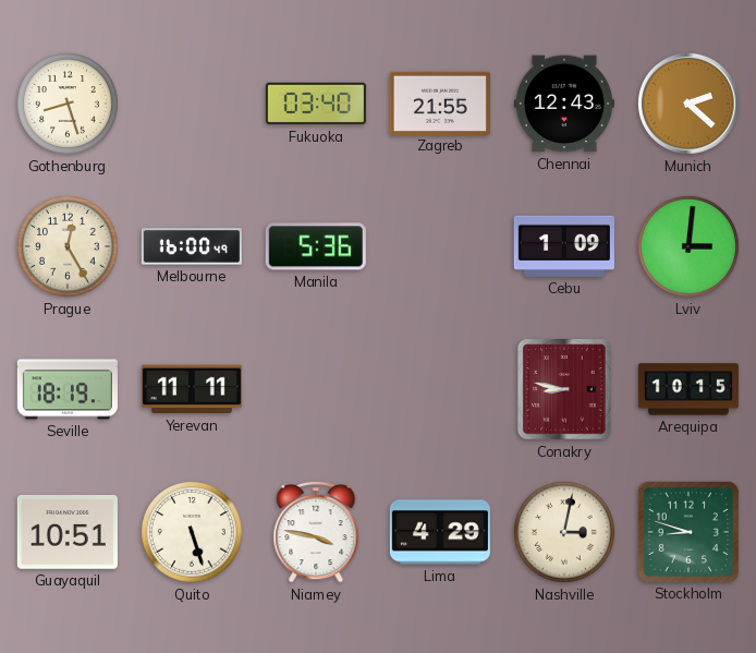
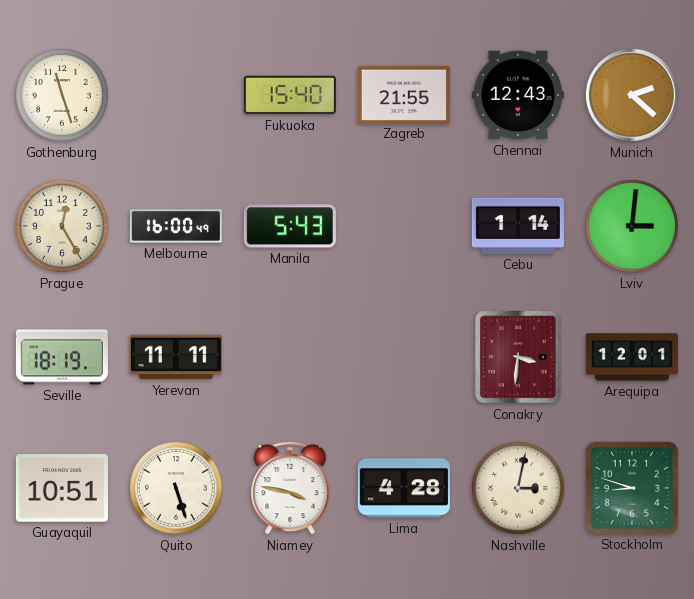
Gothenburg: 8:27 -> 11:27
Fukuoka: 03:40 -> 15:40
Manila: 5:36 -> 5:43
Cebu: 1:09 -> 1:14
Conakry: 8:47 -> 3:31
Arequipa: 10:15 -> 12:01
Lima: 4:29 -> 4:28
